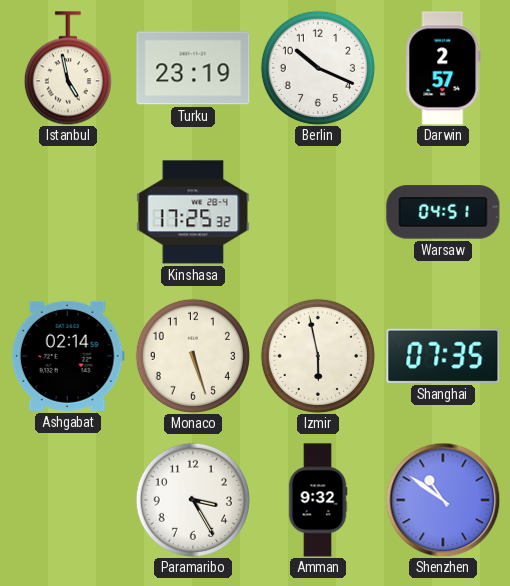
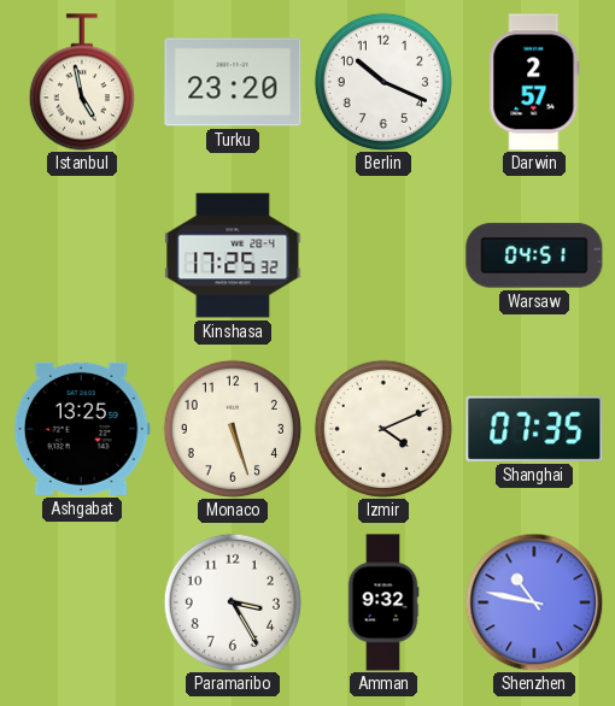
Turku: 23:19 -> 23:20
Ashgabat: 02:14 -> 13:25
Izmir: 5:58 -> 4:11
Shenzhen: 10:51 -> 10:47
